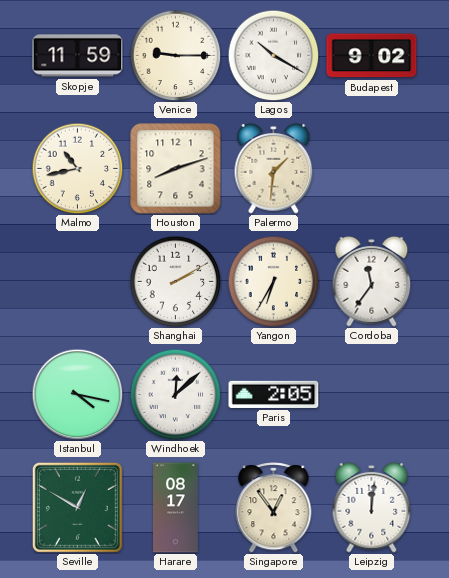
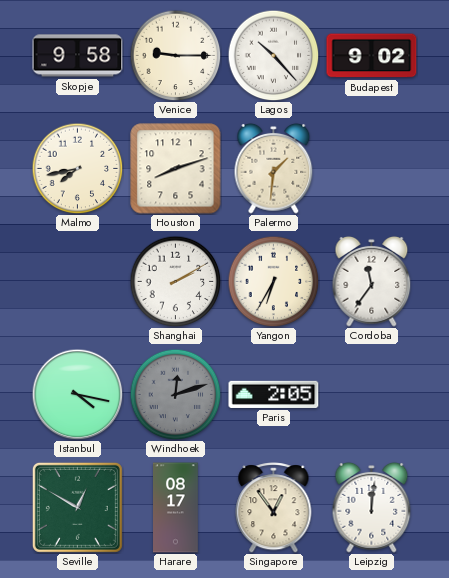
Skopje: 11:59 -> 9:58
Lagos: 10:20 -> 10:23
Malmo: 10:43 -> 7:43
Windhoek: 12:08 -> 12:12
Windhoek dial: white -> grey
